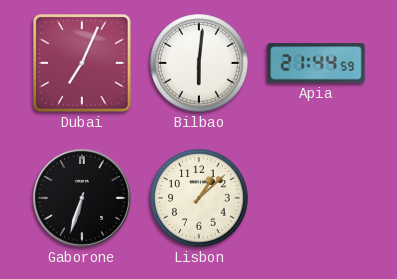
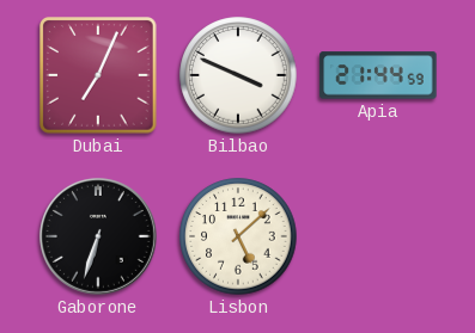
Bilbao: 6:01 -> 3:49
Lisbon: 1:08 -> 5:08
